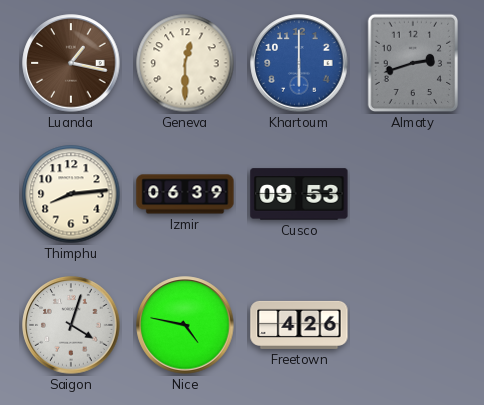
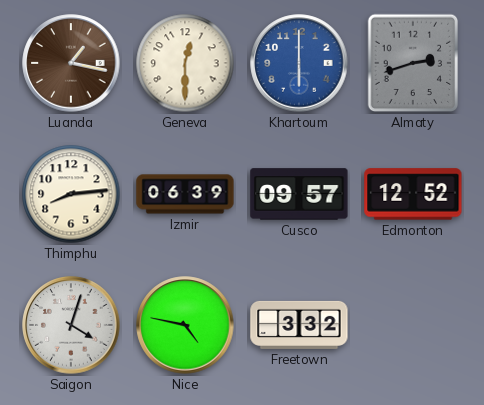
Cusco: 09:53 -> 09:57
Edmonton: none -> 12:52
Freetown: 4:26 -> 3:32
